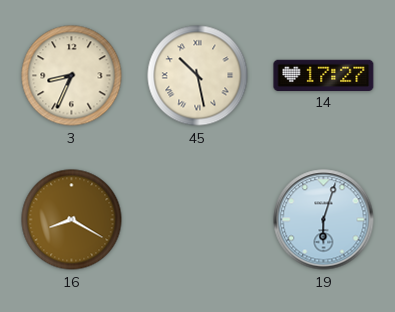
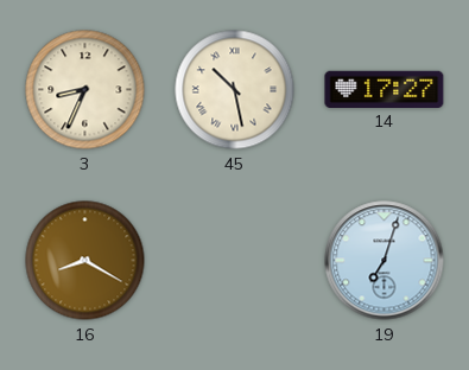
19: 6:03 -> 7:03
